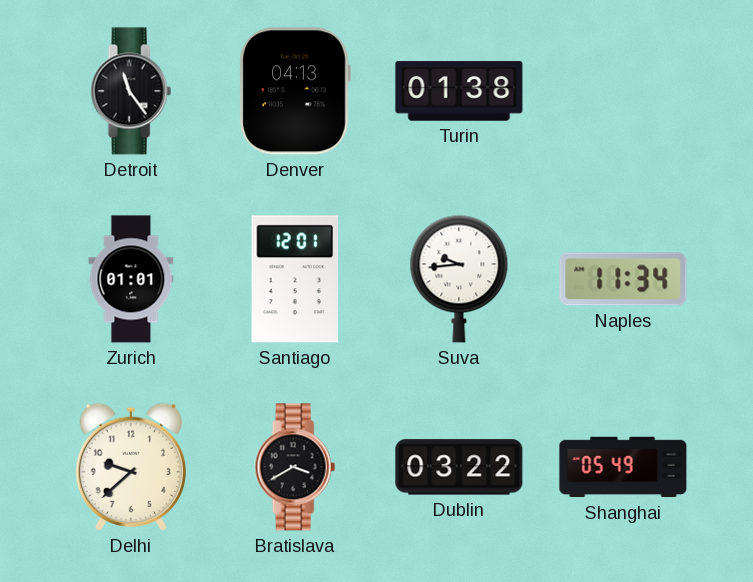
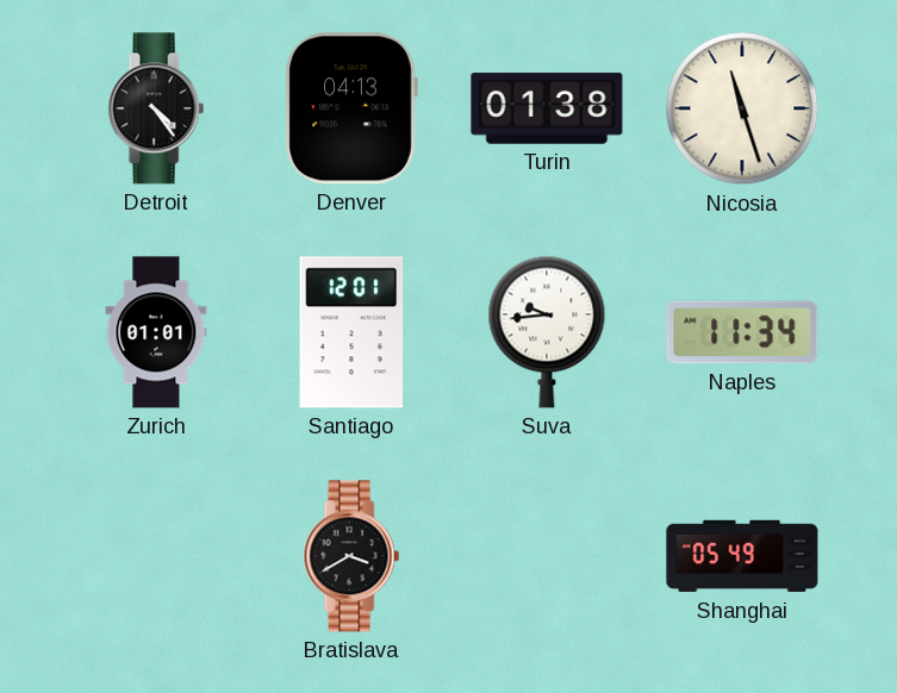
Detroit: 11:24 -> 4:24
Nicosia: none -> 11:27
Delhi: 9:38 -> none
Dublin: 03:22 -> none
